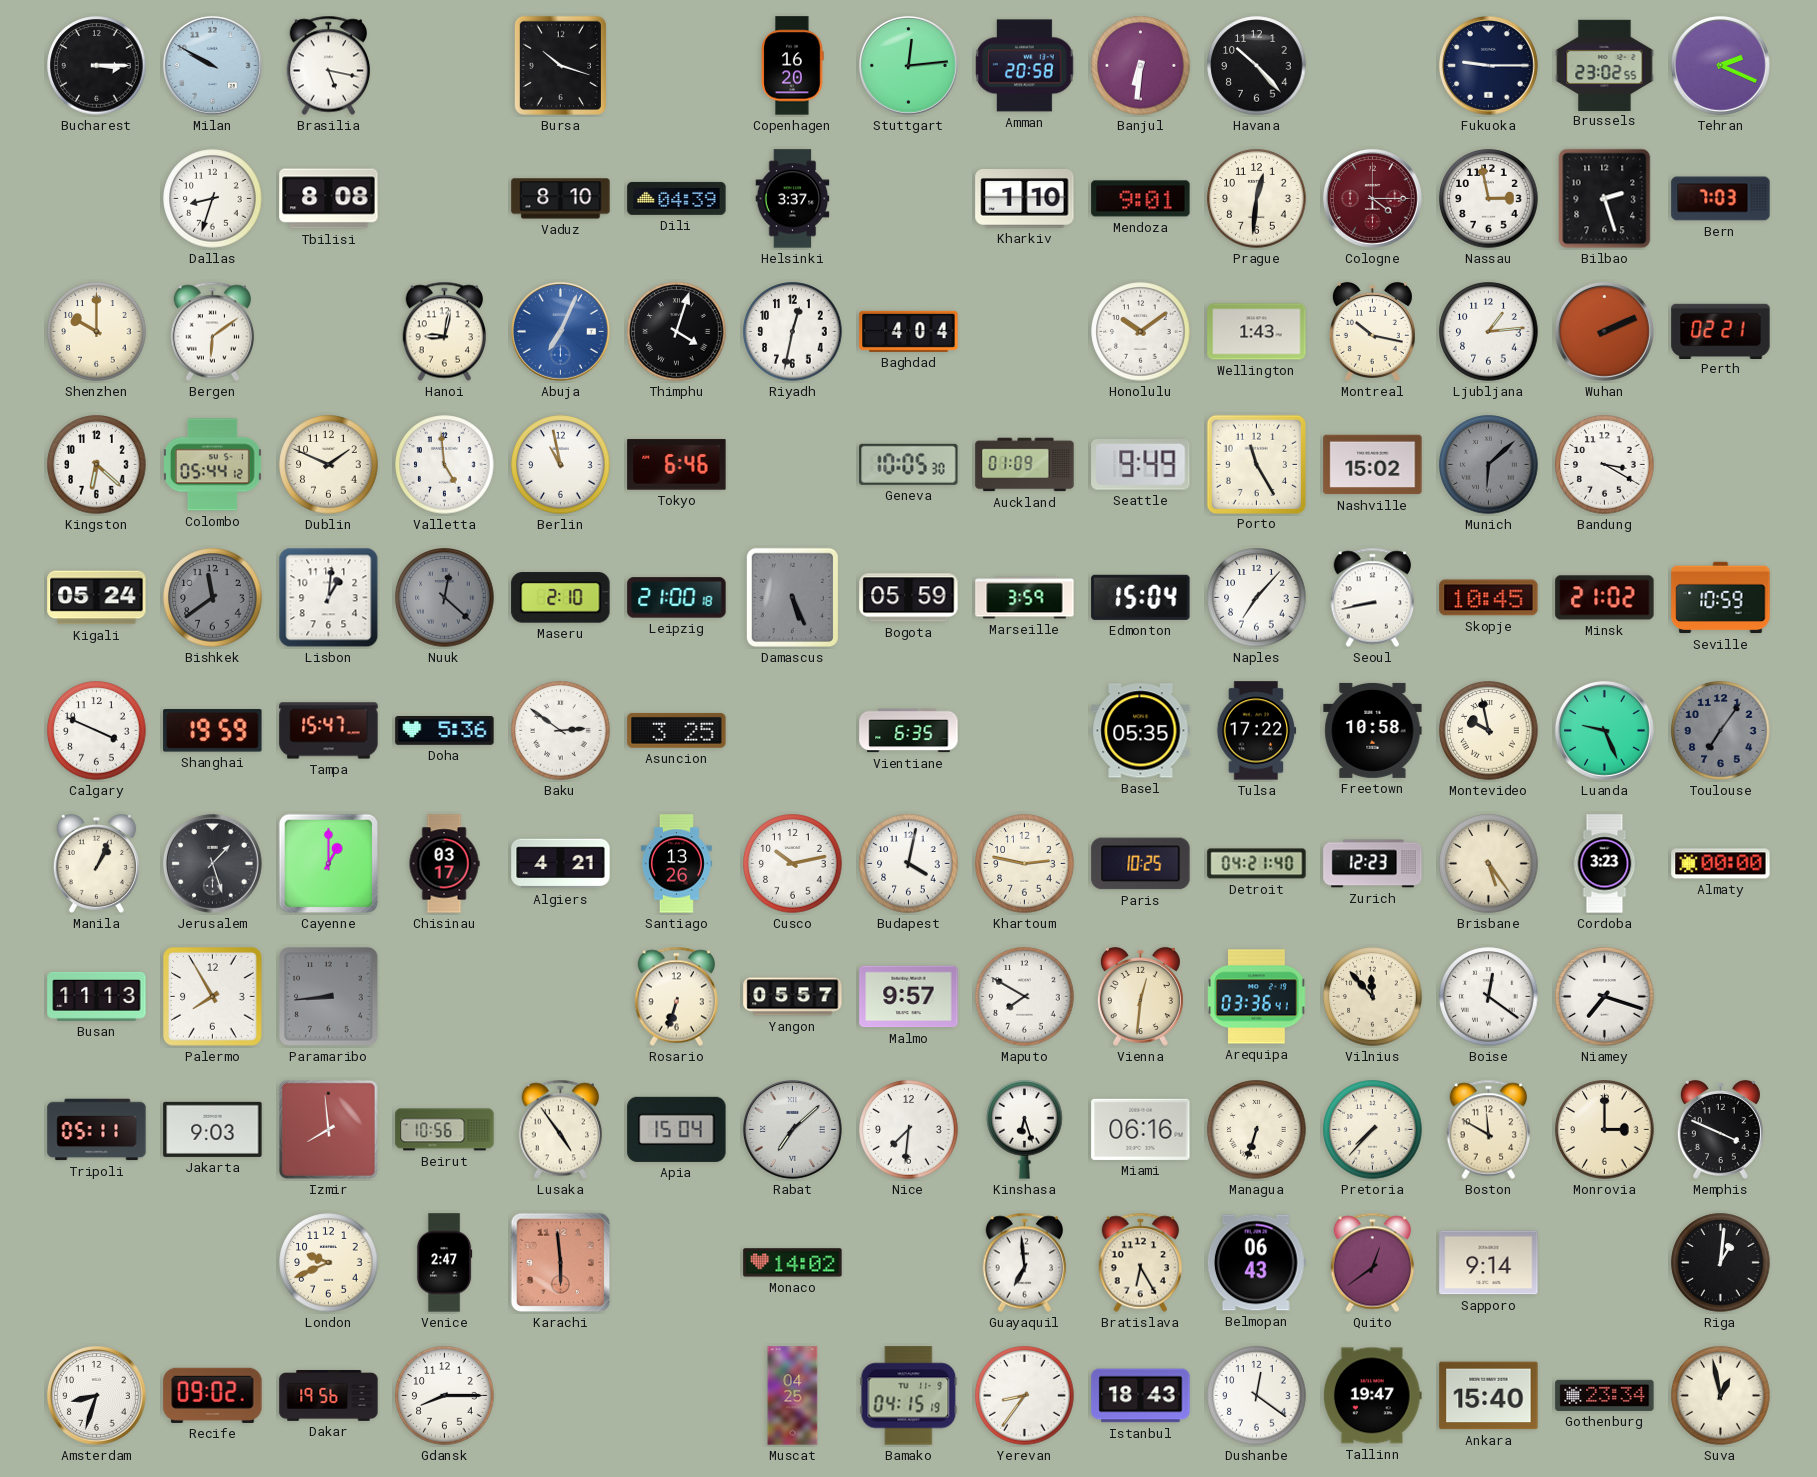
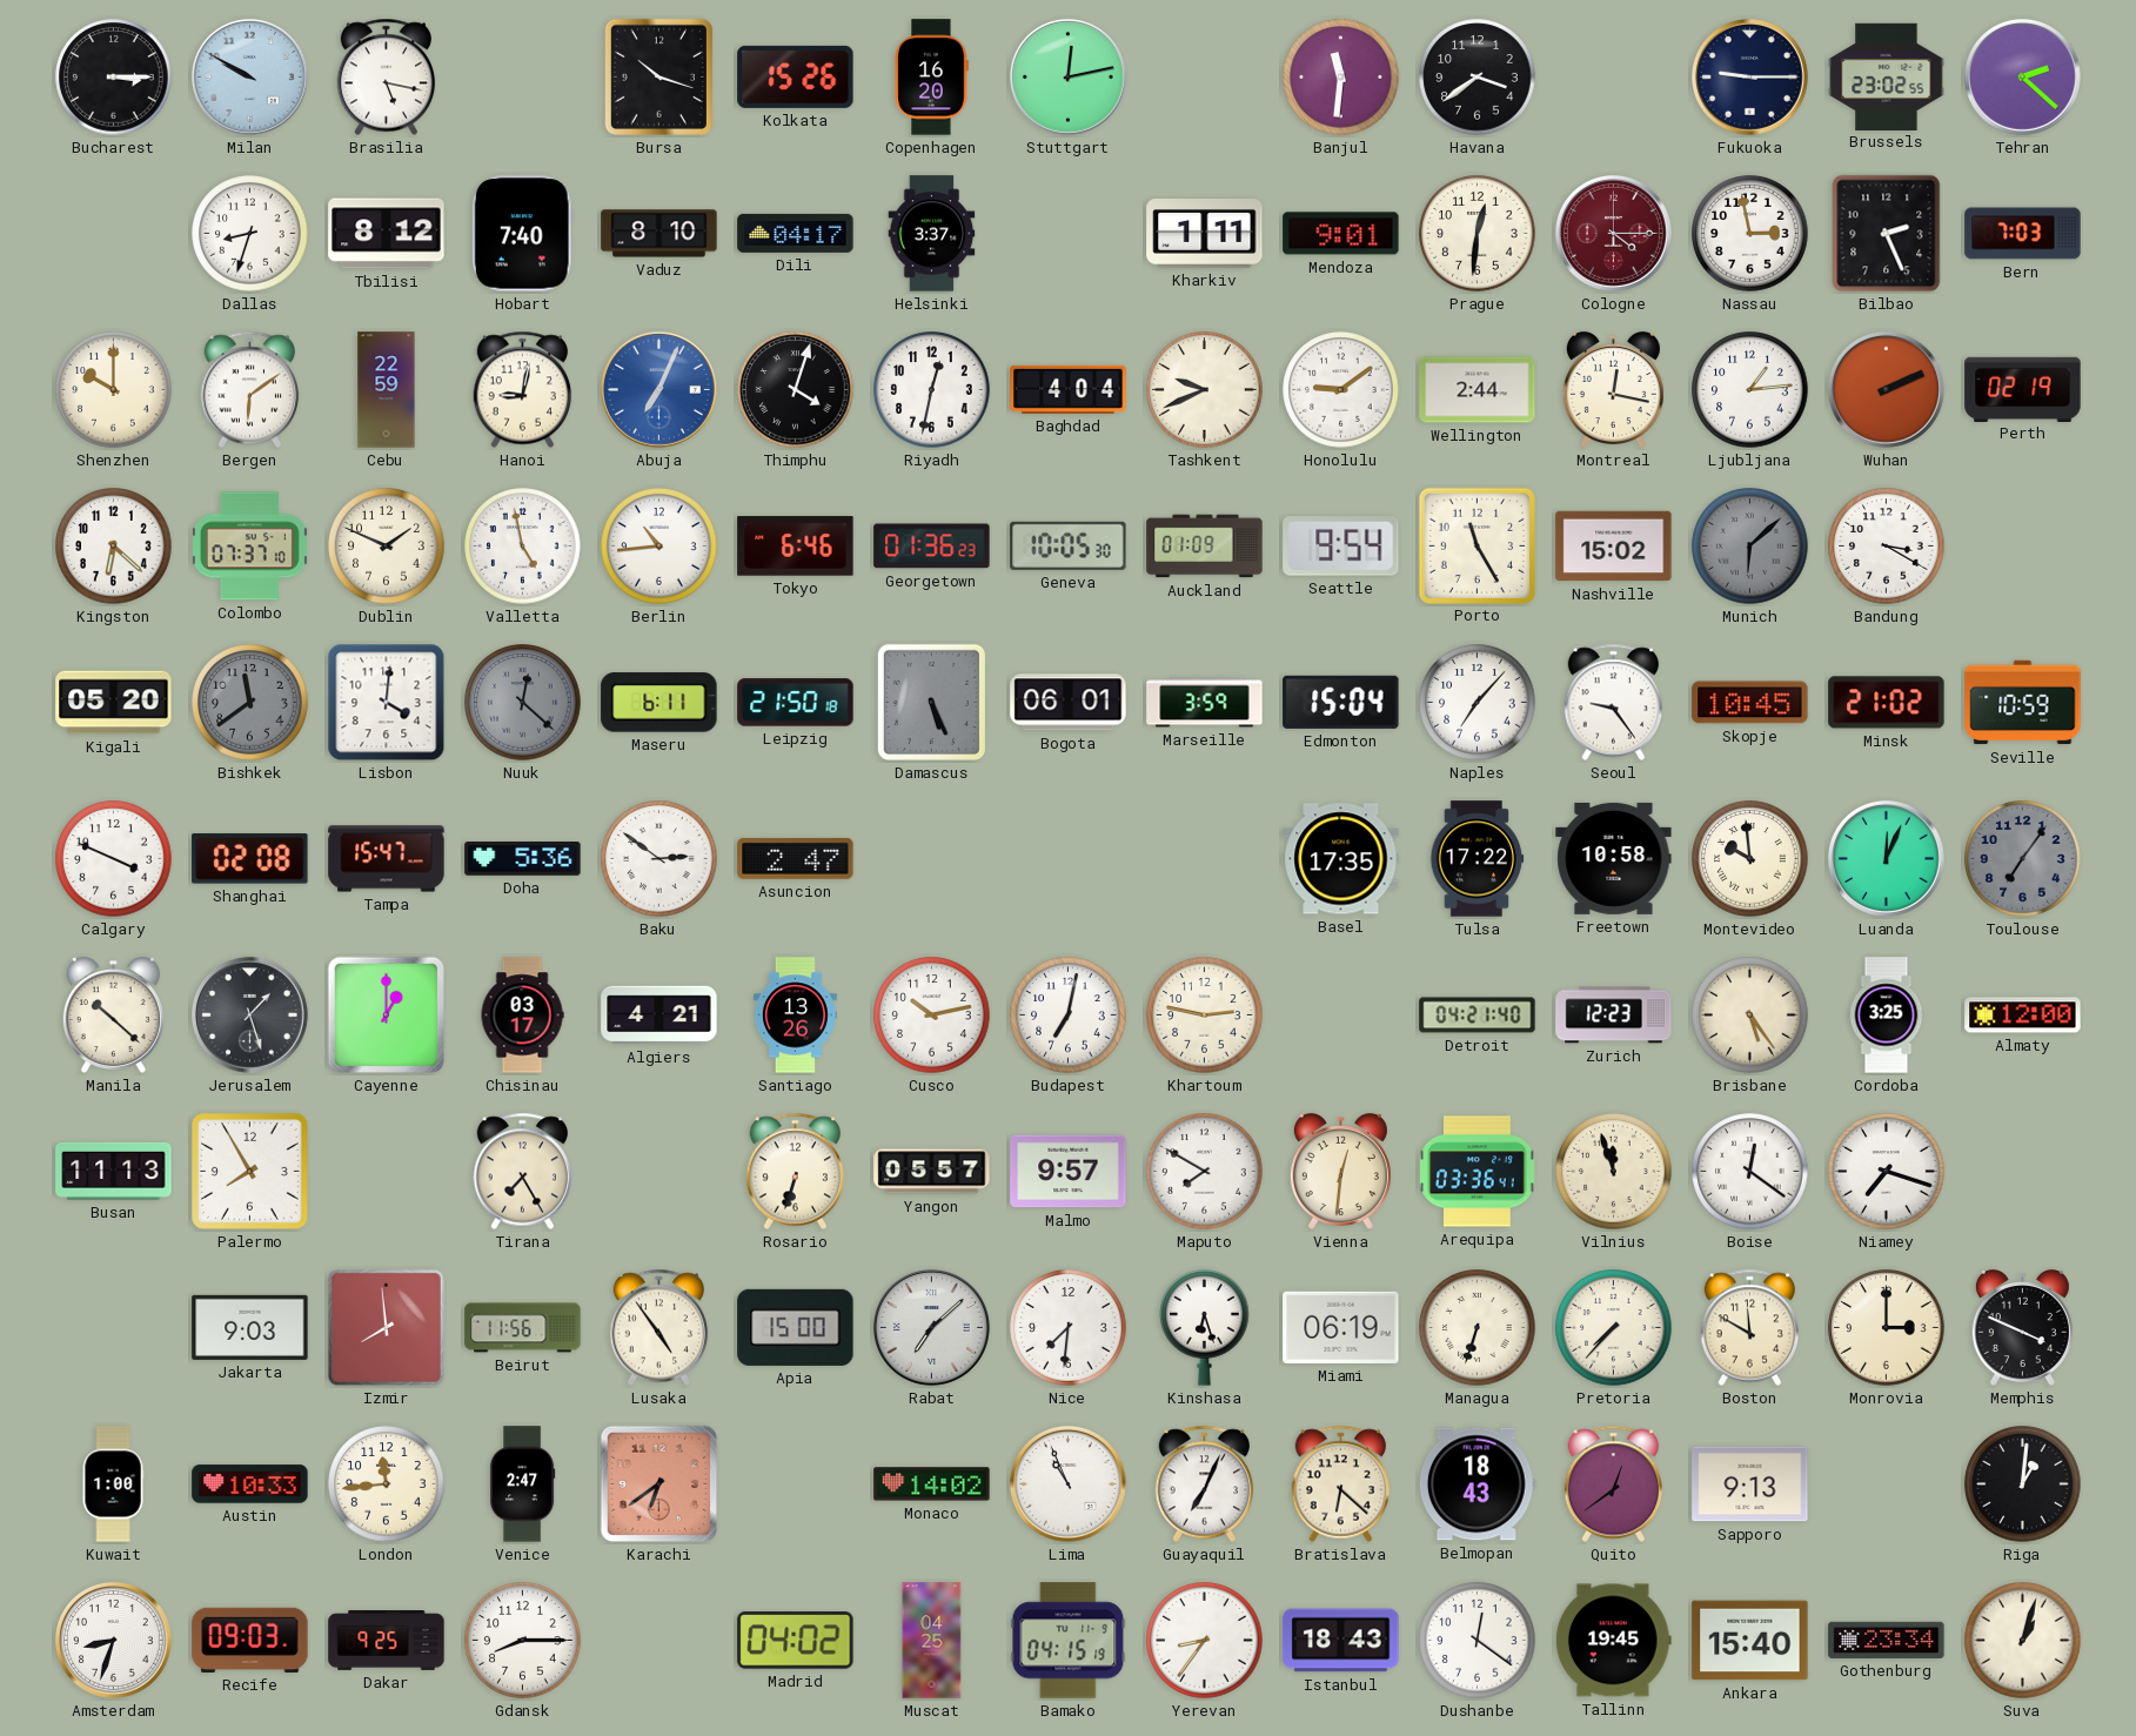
Kolkata: none -> 15:26
Stuttgart: 12:14 -> 12:13
Amman: 20:58 -> none
Banjul: 6:31 -> 11:31
Havana: 10:23 -> 3:39
Tehran: 2:19 -> 2:22
Tbilisi: 8:08 -> 8:12
Hobart: none -> 7:40
Dili: 04:39 -> 04:17
Kharkiv: 1:10 -> 1:11
Bilbao: 2:27 -> 2:26
Cebu: none -> 22:59
Tashkent: none -> 9:41
Honolulu: 10:09 -> 9:09
Wellington: 1:43 -> 2:44
Montreal: 10:17 -> 12:17
Perth: 02:21 -> 02:19
Colombo: 05:44 -> 07:37
Valletta: 4:59 -> 4:58
Berlin: 10:58 -> 10:44
Georgetown: none -> 01:36
Seattle: 9:49 -> 9:54
Kigali: 05:24 -> 05:20
Lisbon: 1:01 -> 4:01
Maseru: 2:10 -> 6:11
Leipzig: 21:00 -> 21:50
Bogota: 05:59 -> 06:01
Seoul: 8:43 -> 9:24
Shanghai: 19:59 -> 02:08
Asuncion: 3:25 -> 2:47
Vientiane: 6:35 -> none
Basel: 05:35 -> 17:35
Montevideo: 9:58 -> 9:59
Luanda: 9:26 -> 12:04
Manila: 1:04 -> 10:22
Budapest: 4:02 -> 7:02
Paris: 10:25 -> none
Cordoba: 3:23 -> 3:25
Almaty: 00:00 -> 12:00
Paramaribo: 8:44 -> none
Tirana: none -> 7:25
Vilnius: 11:53 -> 11:57
Tripoli: 05:11 -> none
Beirut: 10:56 -> 11:56
Apia: 15:04 -> 15:00
Miami: 06:16 -> 06:19
Kuwait: none -> 1:00
Austin: none -> 10:33
London: 9:41 -> 11:44
Karachi: 5:59 -> 6:39
Lima: none -> 10:56
Guayaquil: 6:59 -> 7:04
Bratislava: 6:25 -> 6:22
Belmopan: 06:43 -> 18:43
Sapporo: 9:14 -> 9:13
Recife: 09:02 -> 09:03
Dakar: 19:56 -> 9:25
Madrid: none -> 04:02
Tallinn: 19:47 -> 19:45
Suva: 12:58 -> 1:03
